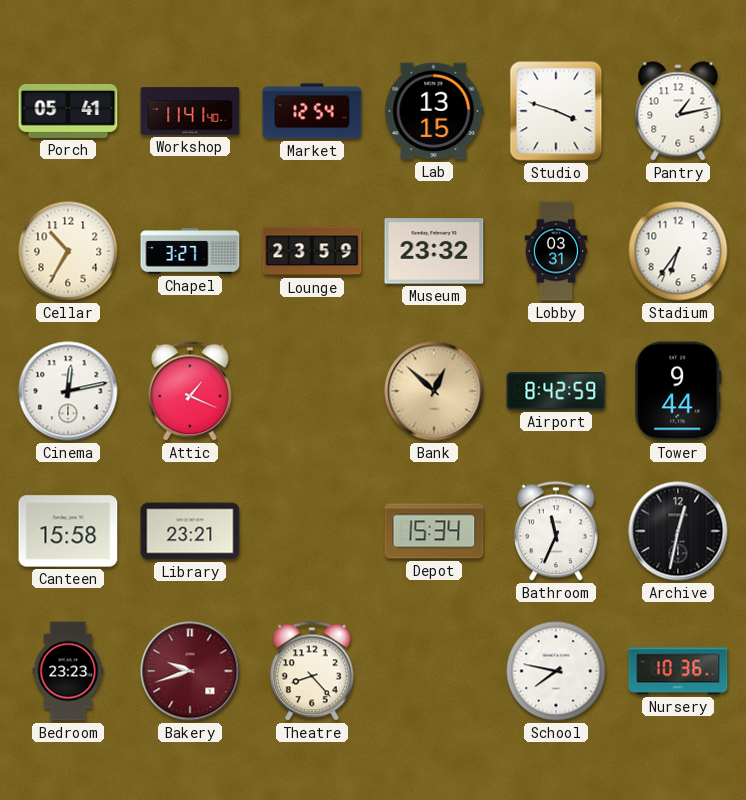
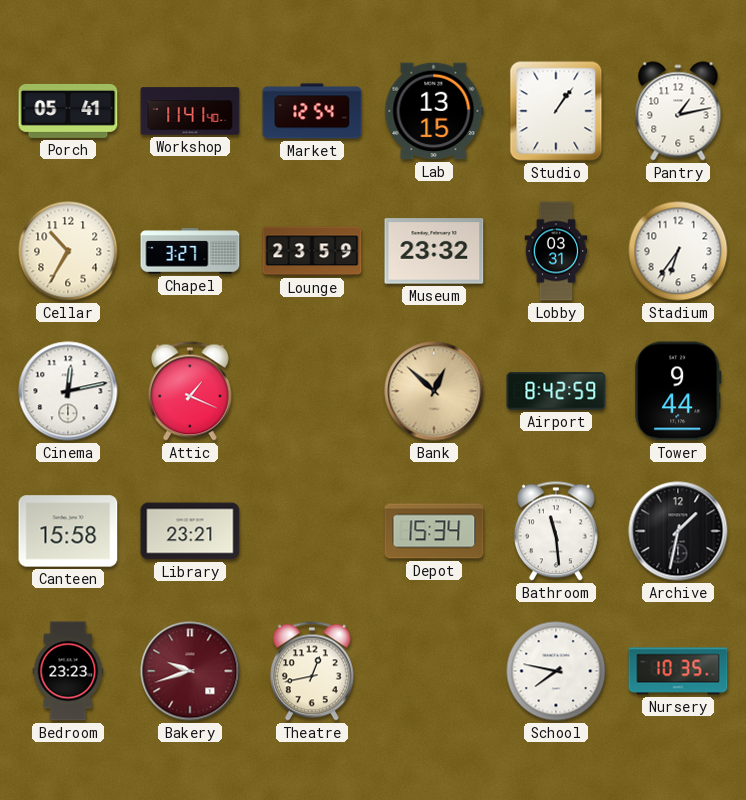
Studio: 3:48 -> 1:06
Bathroom: 11:34 -> 11:29
Archive: 12:32 -> 1:32
Theatre: 8:23 -> 12:43
Nursery: 10:36 -> 10:35
